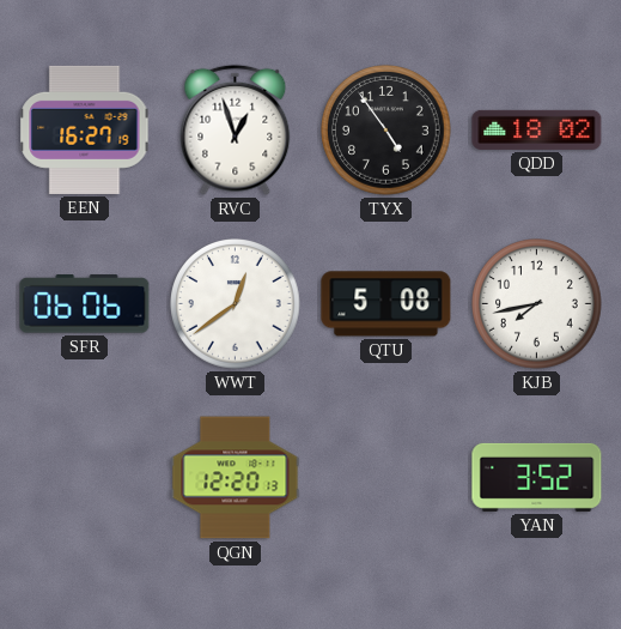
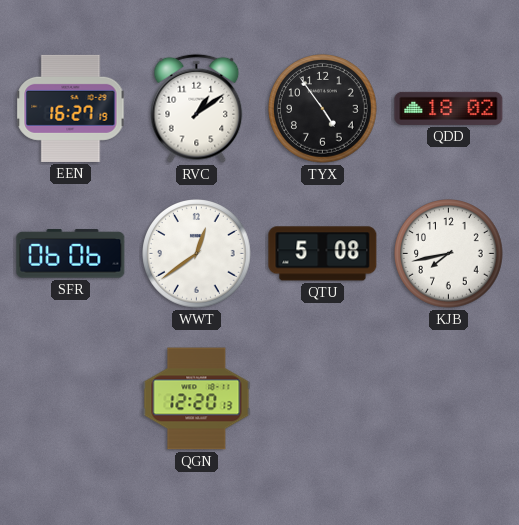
RVC: 12:57 -> 1:09
YAN: 3:52 -> none
